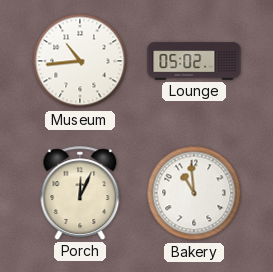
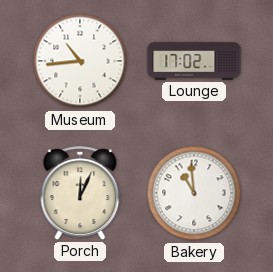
Lounge: 05:02 -> 17:02
